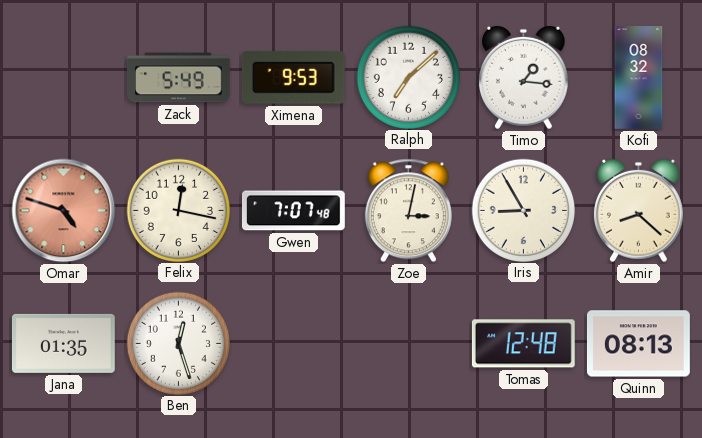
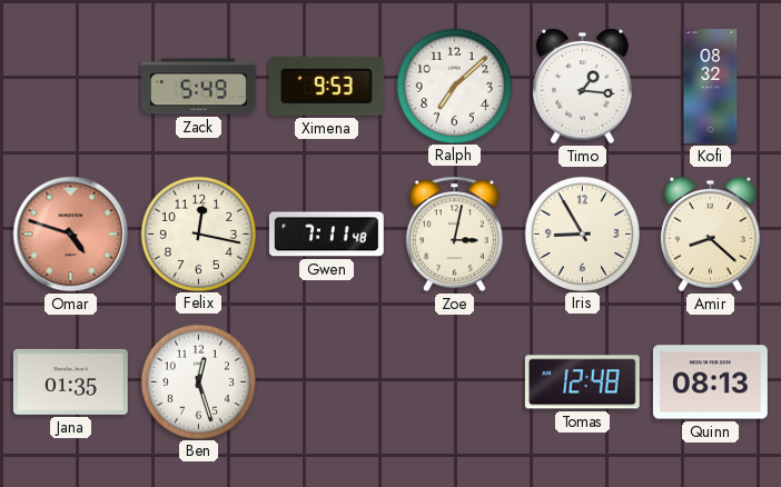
Gwen: 7:07 -> 7:11
